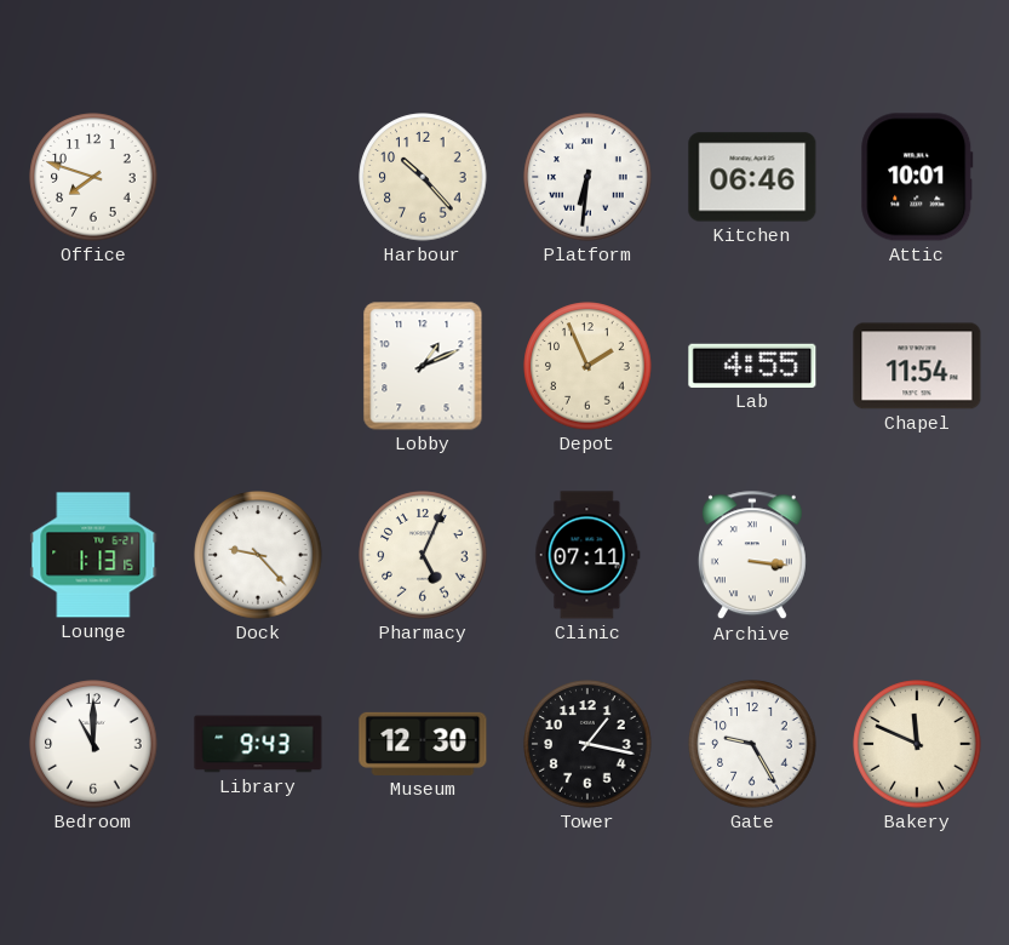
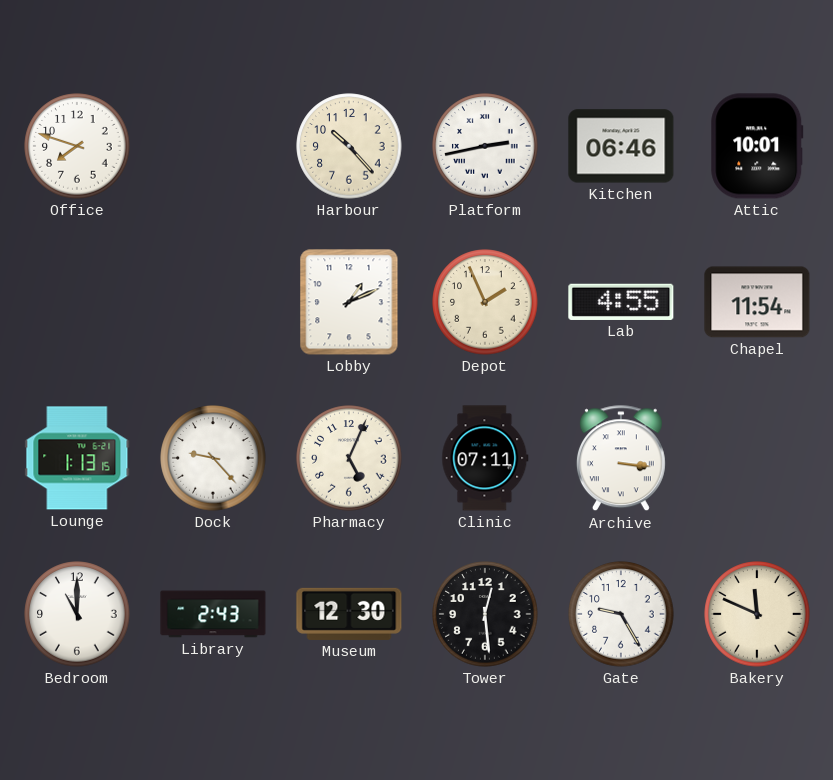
Platform: 6:31 -> 2:43
Library: 9:43 -> 2:43
Tower: 1:17 -> 12:29
